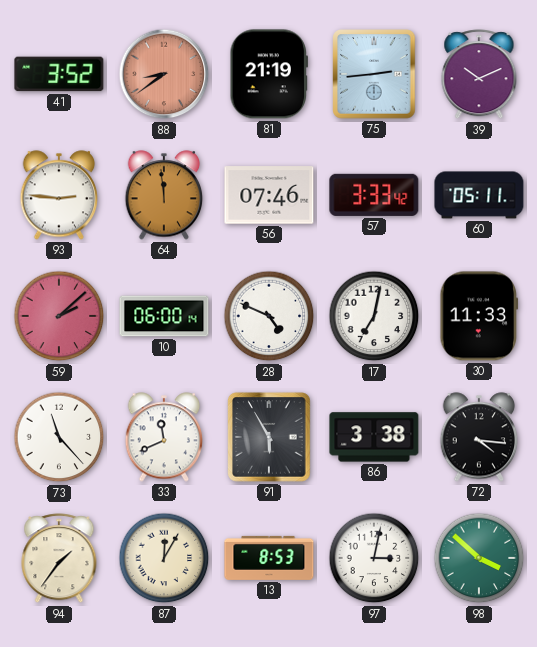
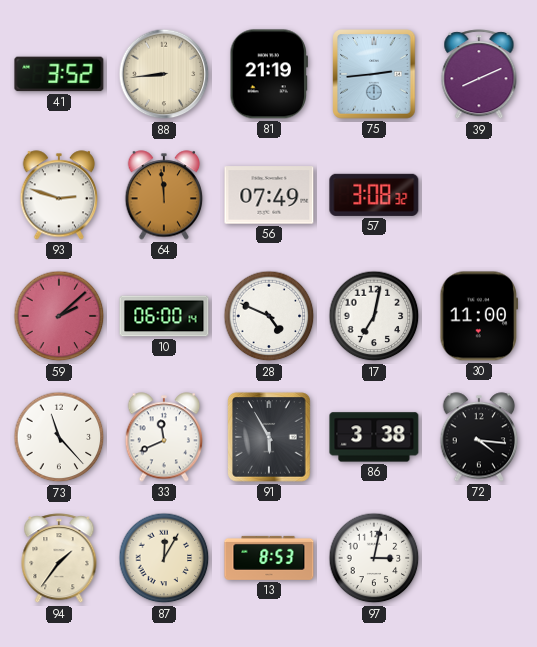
88: 8:39 -> 8:44
88 dial: salmon -> cream
39: 10:11 -> 8:11
93: 2:46 -> 2:48
56: 07:46 -> 07:49
57: 3:33 -> 3:08
60: 05:11 -> none
30: 11:33 -> 11:00
98: 3:52 -> none
